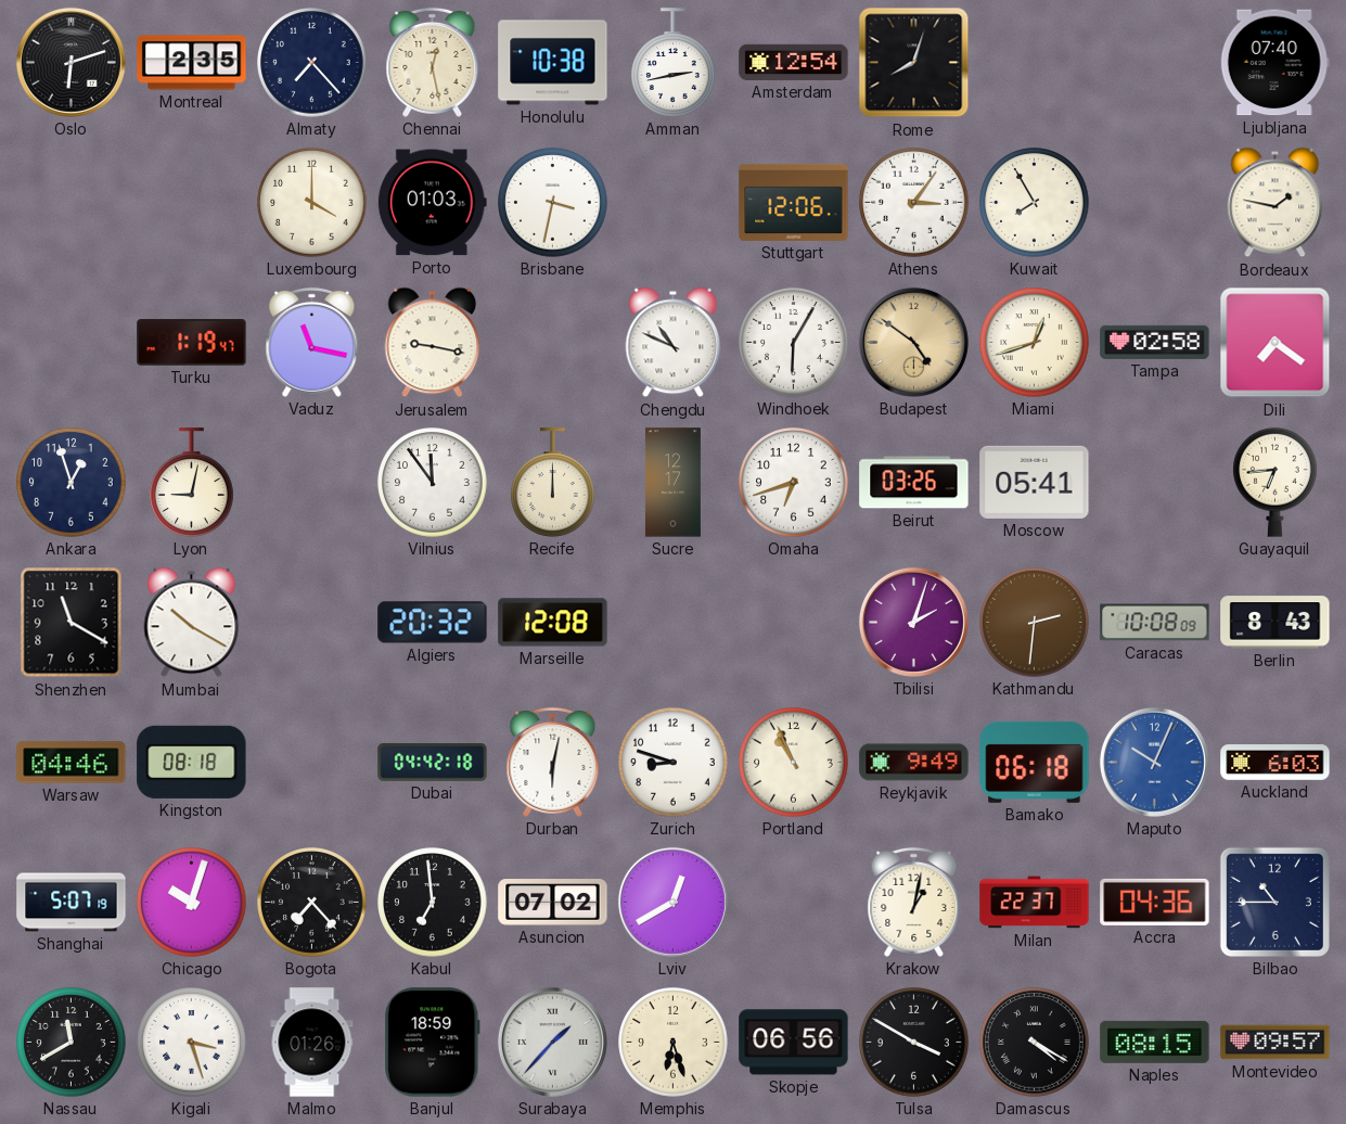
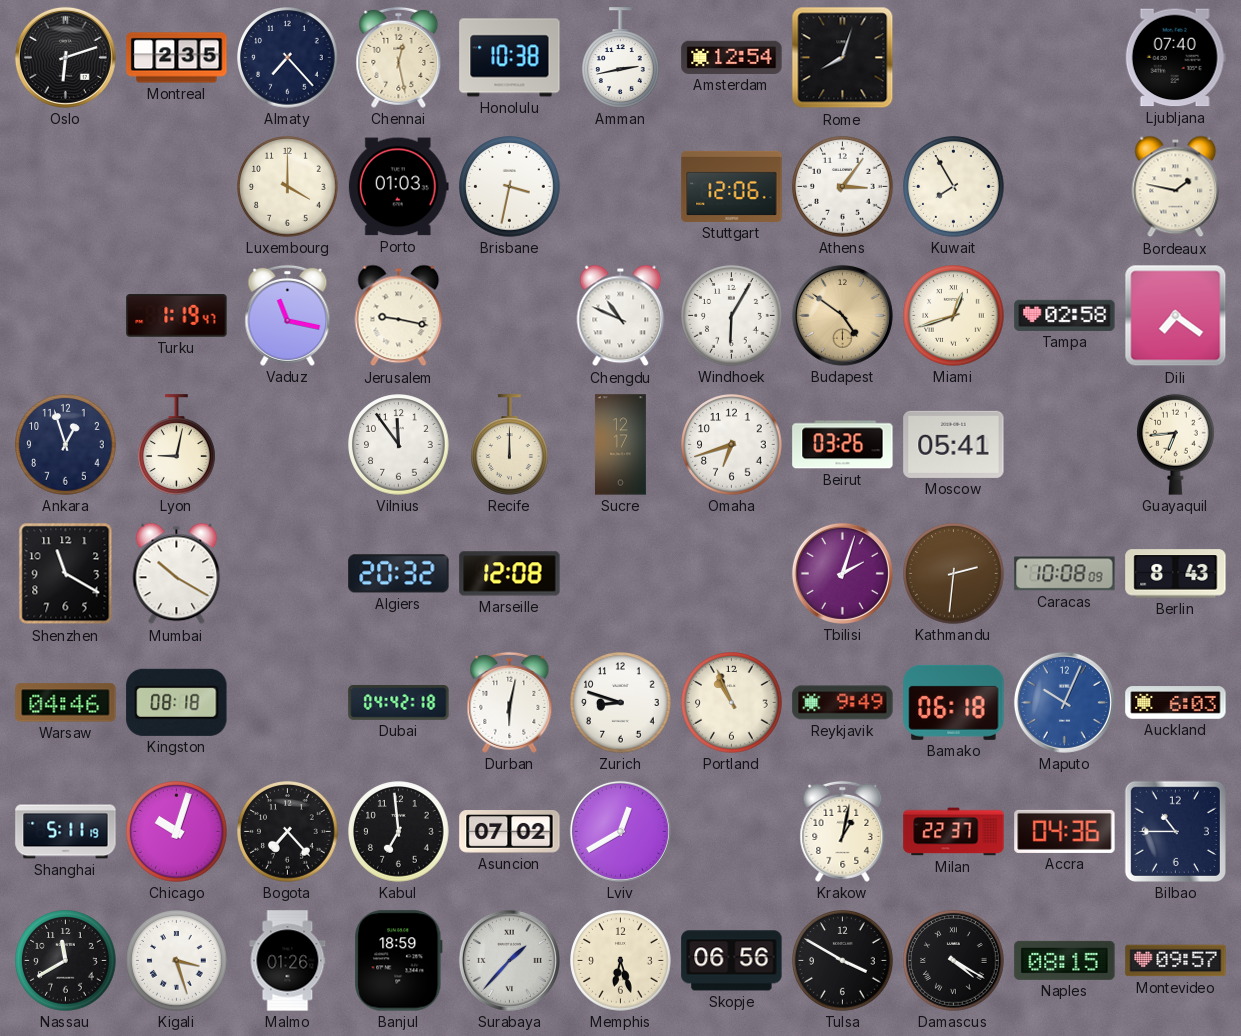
Shanghai: 5:07 -> 5:11
